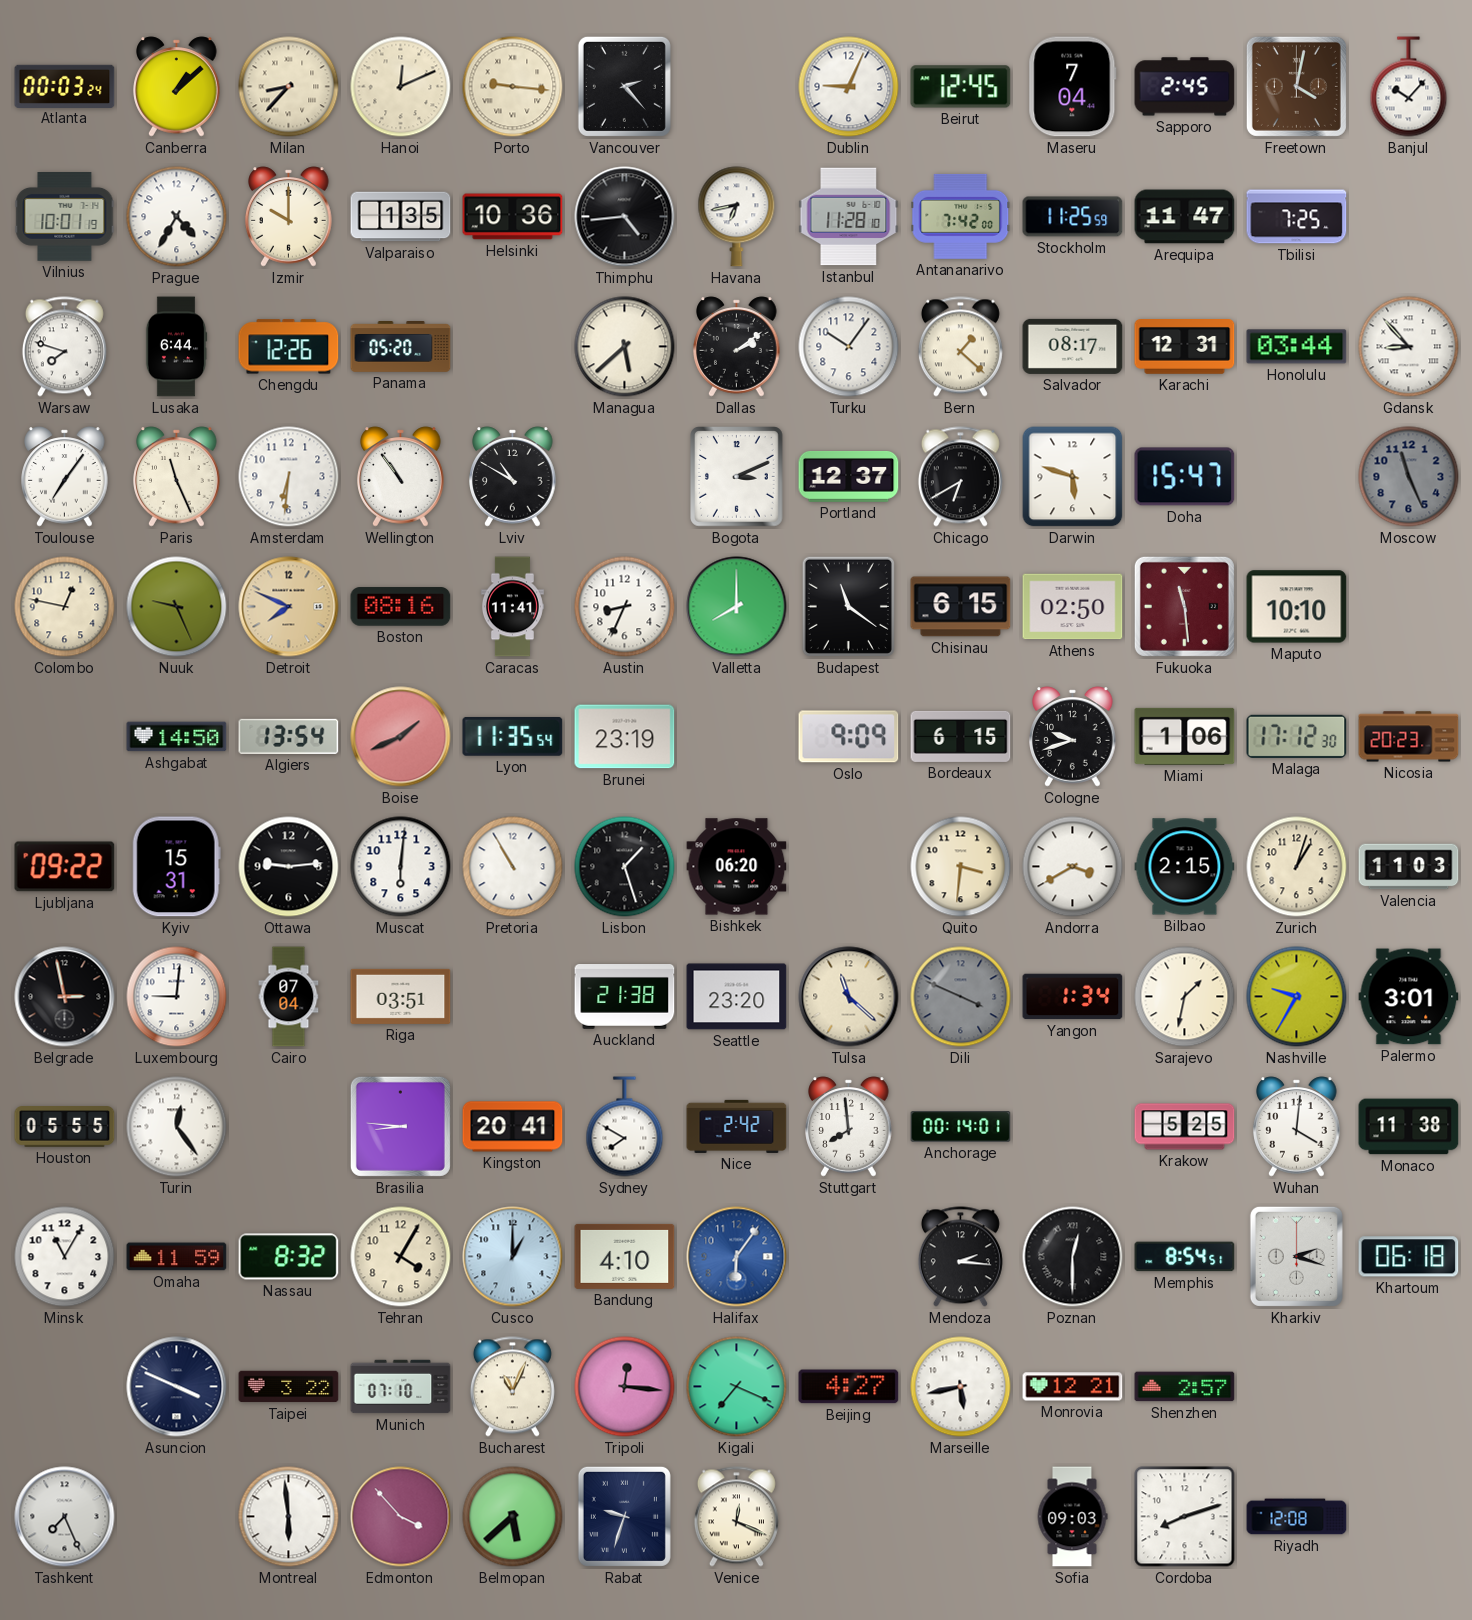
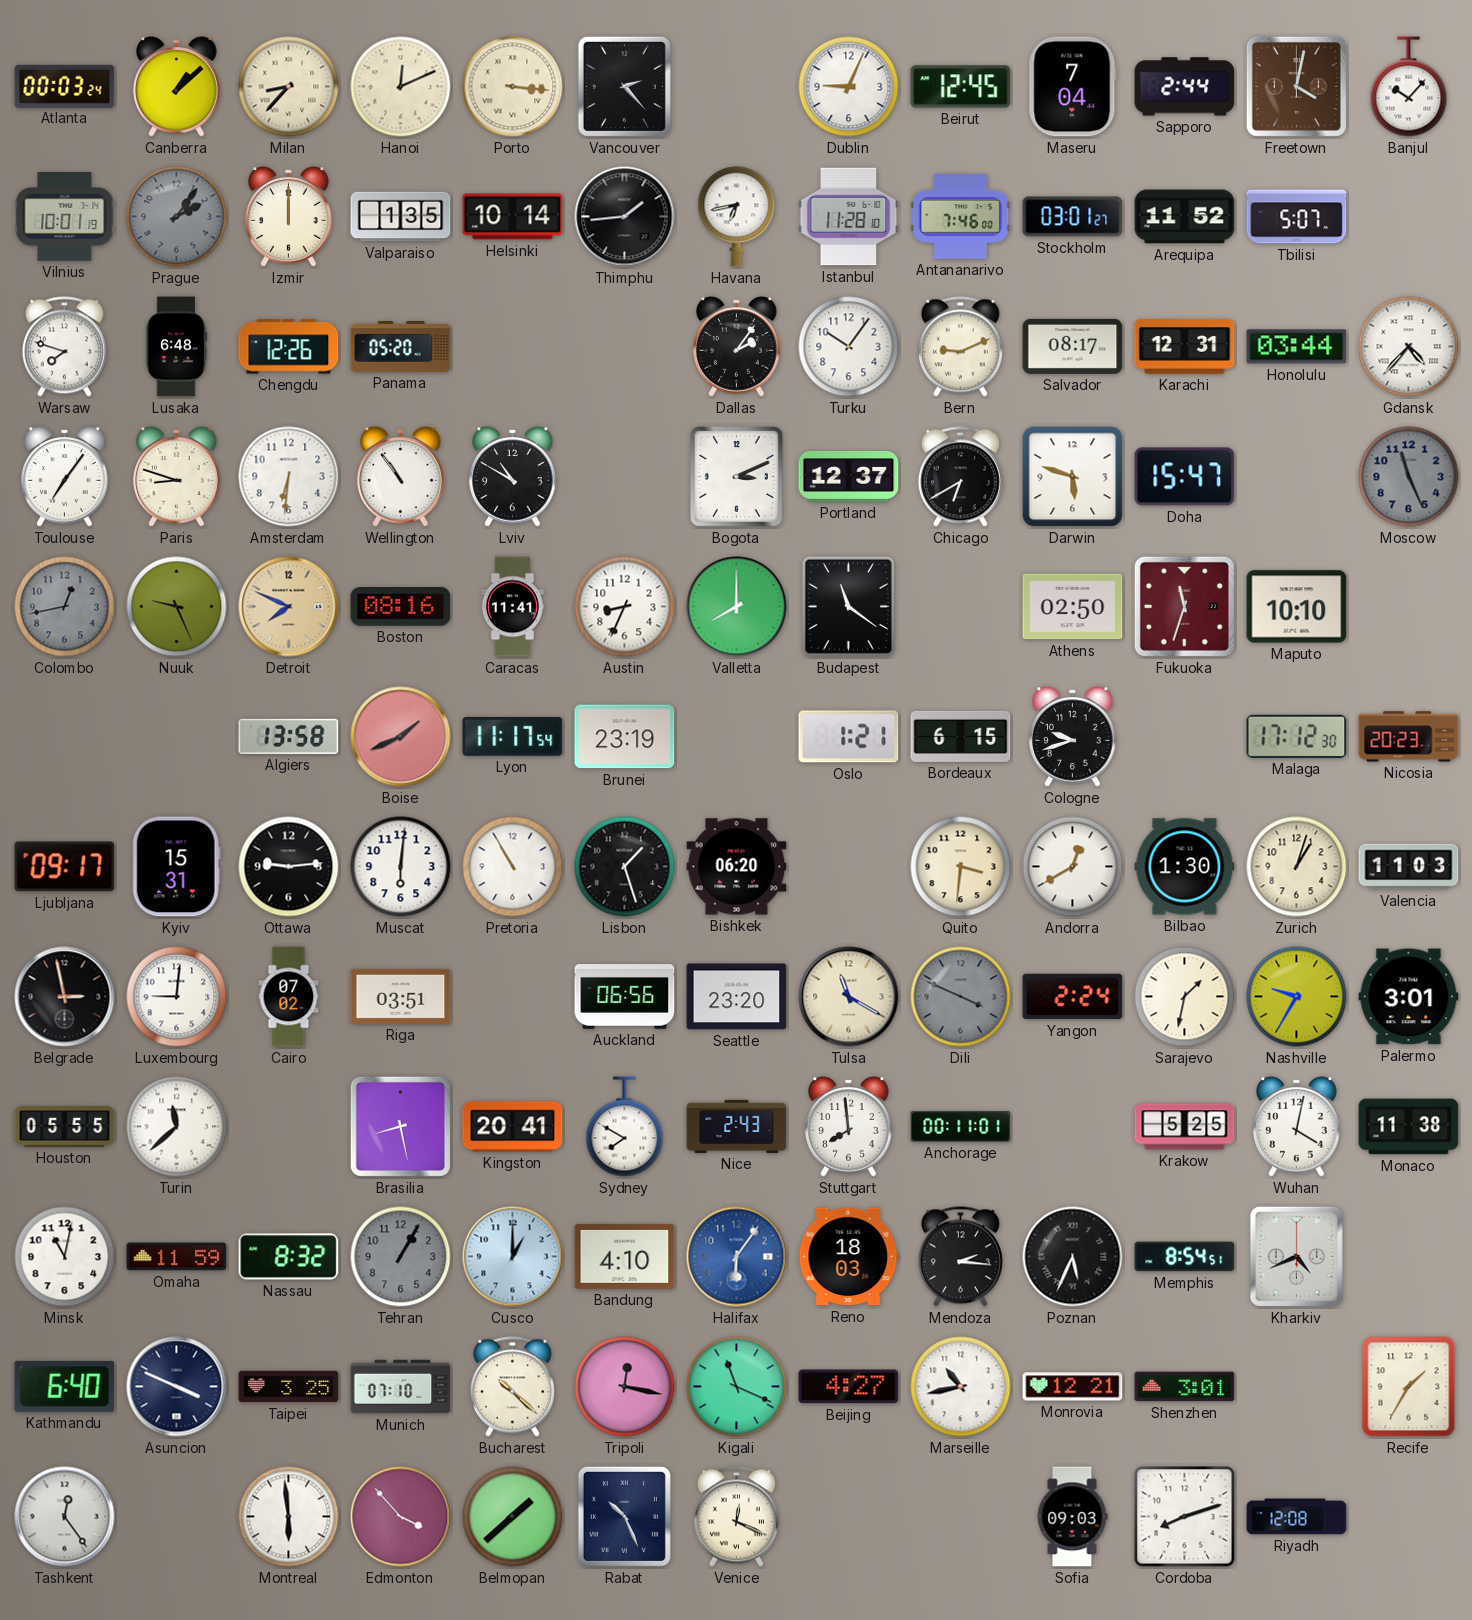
Porto: 9:16 -> 3:16
Sapporo: 2:45 -> 2:44
Prague: 4:35 -> 2:06
Prague dial: white -> grey
Izmir: 10:00 -> 12:00
Helsinki: 10:36 -> 10:14
Thimphu: 4:44 -> 1:44
Antananarivo: 7:42 -> 7:46
Stockholm: 11:25 -> 03:01
Arequipa: 11:47 -> 11:52
Tbilisi: 7:25 -> 5:07
Lusaka: 6:44 -> 6:48
Managua: 5:38 -> none
Dallas: 2:09 -> 2:06
Bern: 1:22 -> 9:11
Gdansk: 8:53 -> 4:37
Paris: 11:26 -> 8:48
Colombo: 12:47 -> 12:43
Colombo dial: cream -> grey
Chisinau: 6:15 -> none
Fukuoka: 11:29 -> 11:33
Ashgabat: 14:50 -> none
Algiers: 13:54 -> 13:58
Lyon: 11:35 -> 11:17
Oslo: 9:09 -> 1:21
Miami: 1:06 -> none
Ljubljana: 09:22 -> 09:17
Andorra: 3:40 -> 12:40
Bilbao: 2:15 -> 1:30
Cairo: 07:04 -> 07:02
Auckland: 21:38 -> 06:56
Tulsa: 11:22 -> 11:20
Yangon: 1:34 -> 2:24
Turin: 12:24 -> 11:38
Brasilia: 8:46 -> 8:28
Nice: 2:42 -> 2:43
Anchorage: 00:14 -> 00:11
Wuhan: 4:01 -> 4:02
Minsk: 11:05 -> 11:02
Tehran: 4:05 -> 1:05
Tehran dial: cream -> grey
Reno: none -> 18:03
Poznan: 12:30 -> 5:34
Kharkiv: 2:18 -> 4:41
Khartoum: 06:18 -> none
Kathmandu: none -> 6:40
Taipei: 3:22 -> 3:25
Bucharest: 11:04 -> 10:22
Tripoli: 12:16 -> 12:17
Kigali: 7:19 -> 11:19
Marseille: 5:43 -> 10:43
Shenzhen: 2:57 -> 3:01
Recife: none -> 1:35
Tashkent: 7:26 -> 12:24
Belmopan: 5:38 -> 1:38
Rabat: 9:33 -> 10:26
